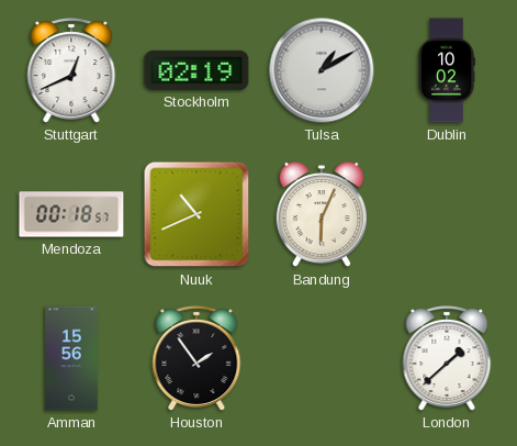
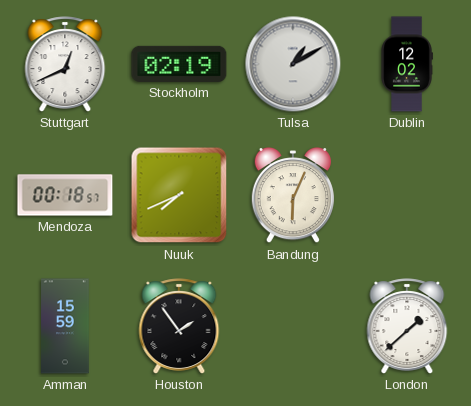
Dublin: 10:02 -> 12:02
Nuuk: 10:41 -> 7:41
Amman: 15:56 -> 15:59
